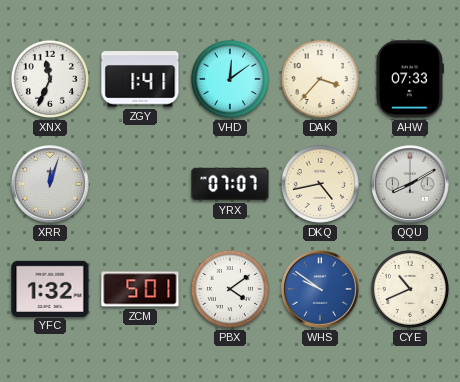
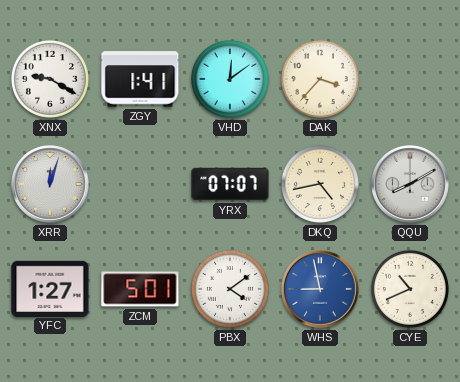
XNX: 11:34 -> 9:20
AHW: 07:33 -> none
YFC: 1:32 -> 1:27
WHS: 9:51 -> 8:58
